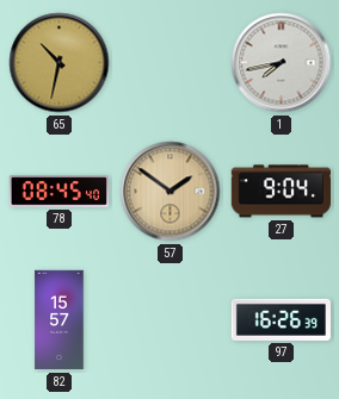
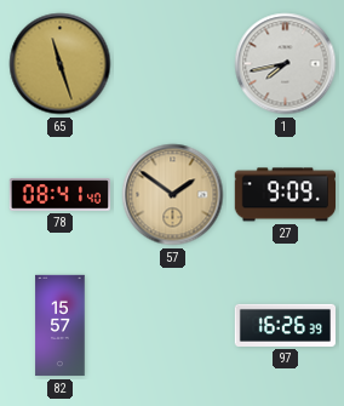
65: 10:32 -> 11:27
78: 08:45 -> 08:41
27: 9:04 -> 9:09
